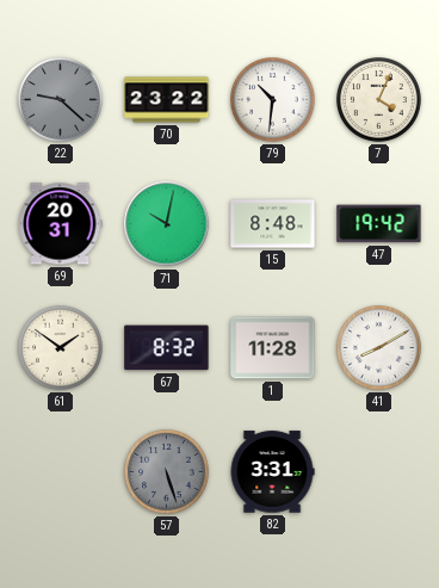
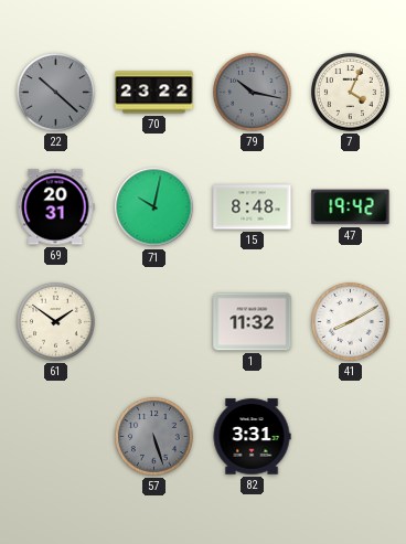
22: 9:22 -> 10:22
79: 10:31 -> 10:17
79 dial: white -> grey
67: 8:32 -> none
1: 11:28 -> 11:32
